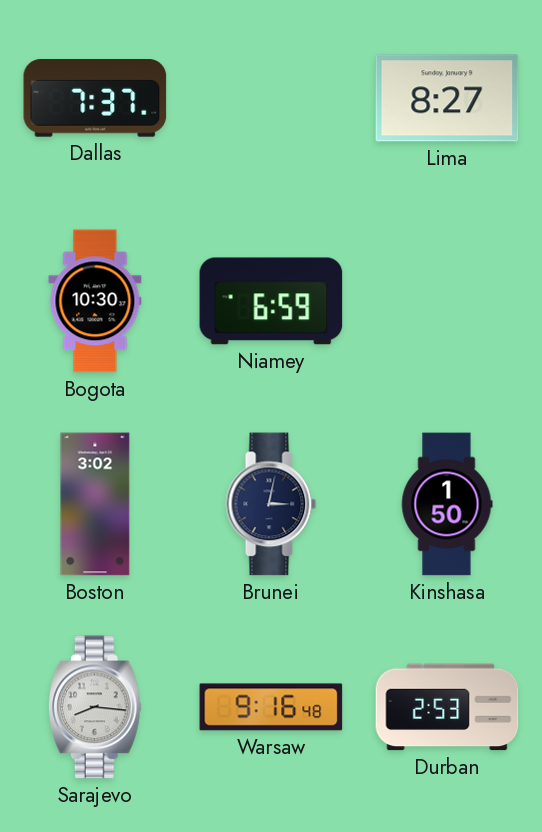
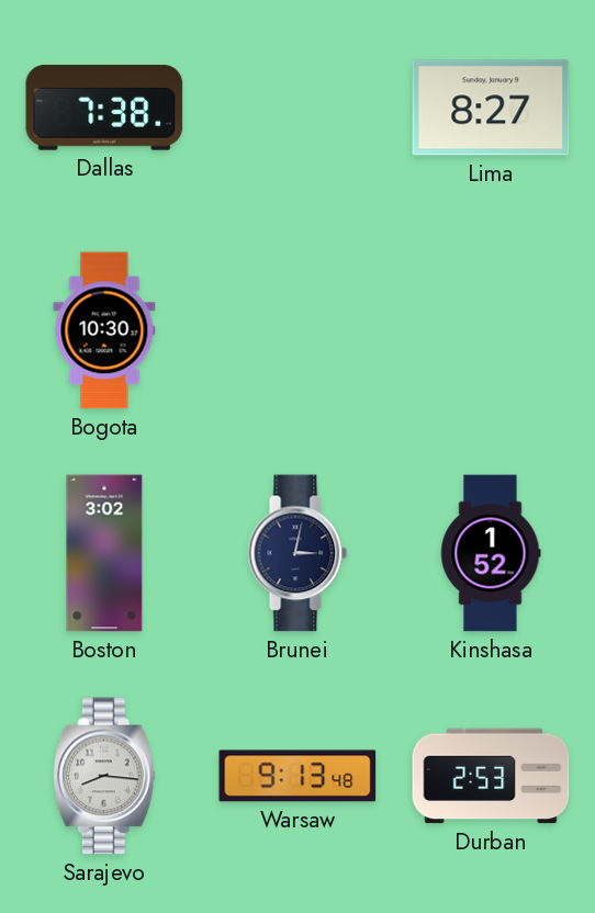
Dallas: 7:37 -> 7:38
Niamey: 6:59 -> none
Kinshasa: 1:50 -> 1:52
Warsaw: 9:16 -> 9:13
